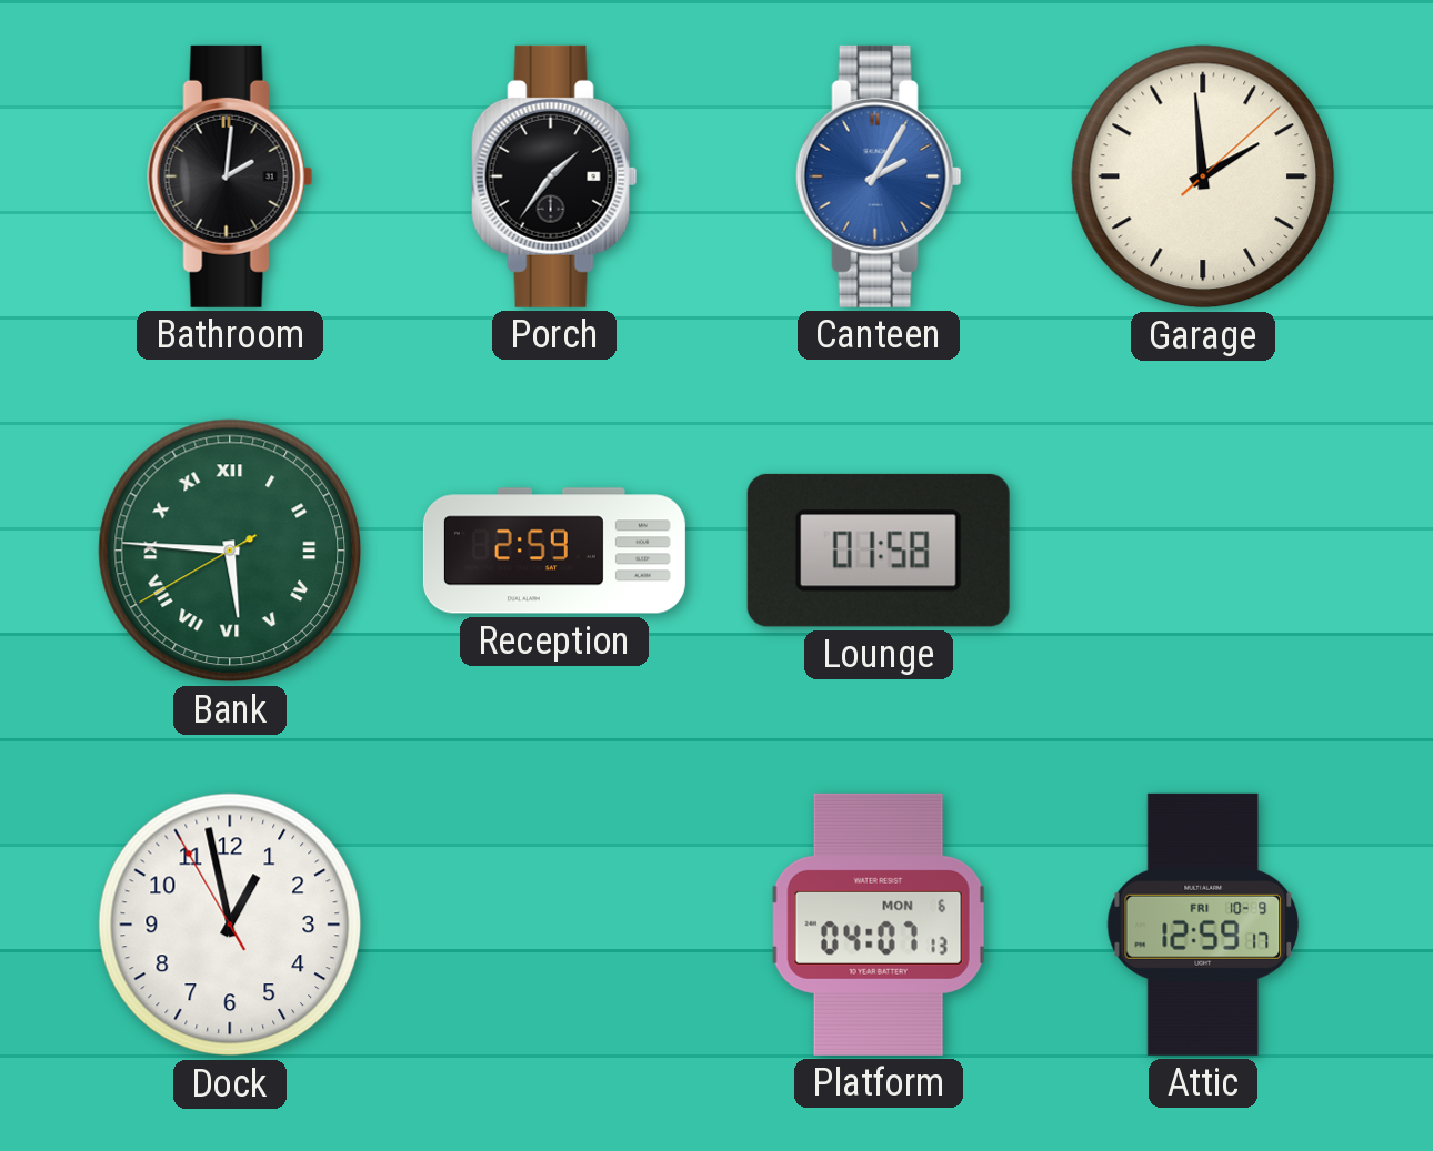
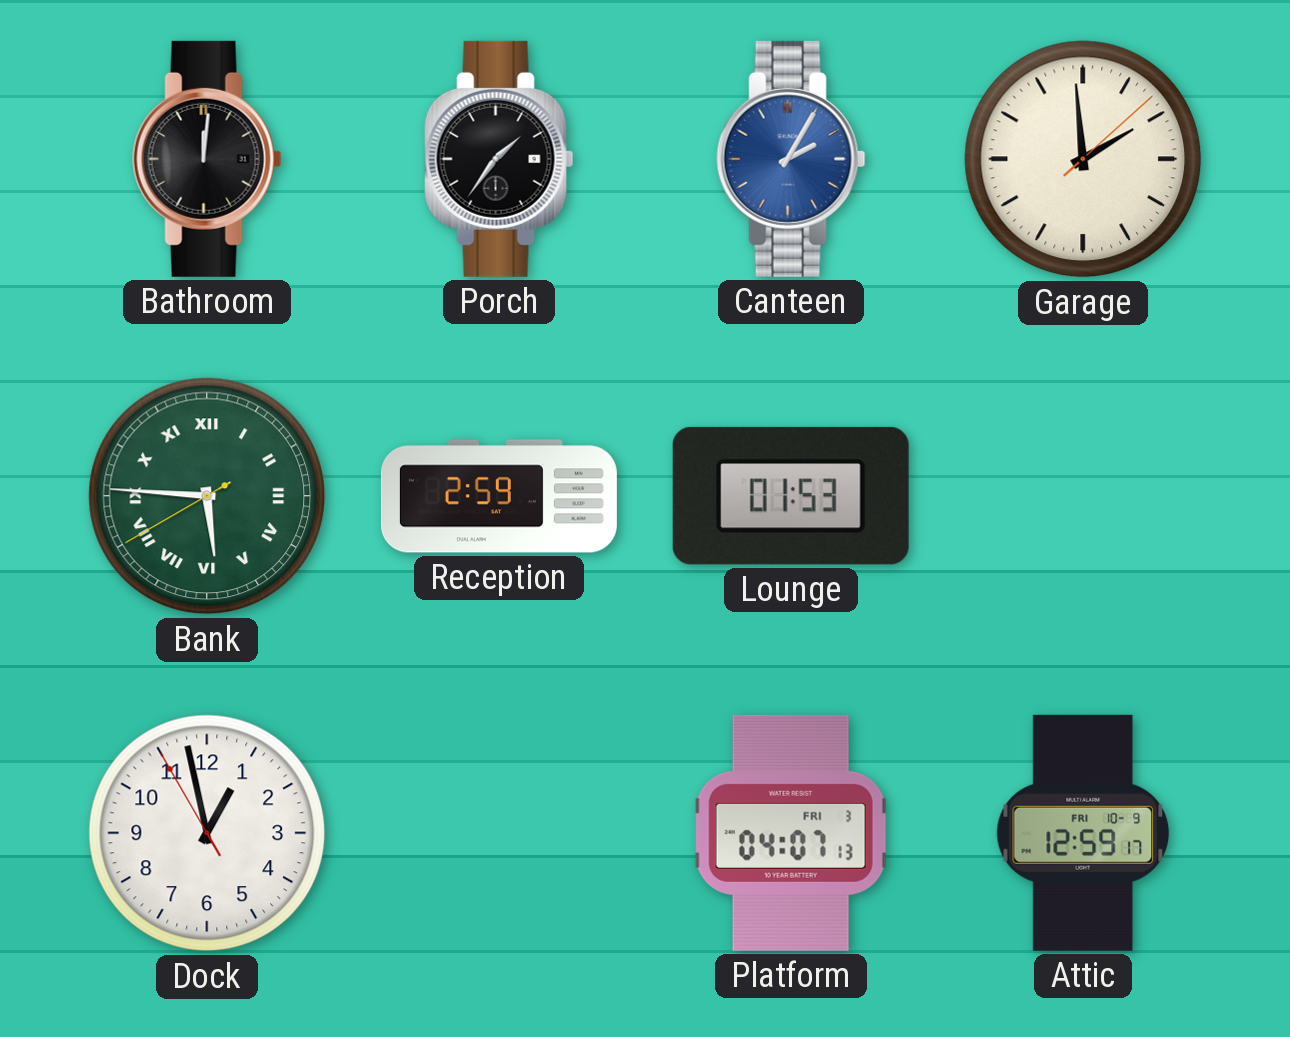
Bathroom: 2:01 -> 12:01
Lounge: 01:58 -> 01:53
Platform date: MON 6 -> FRI 3
